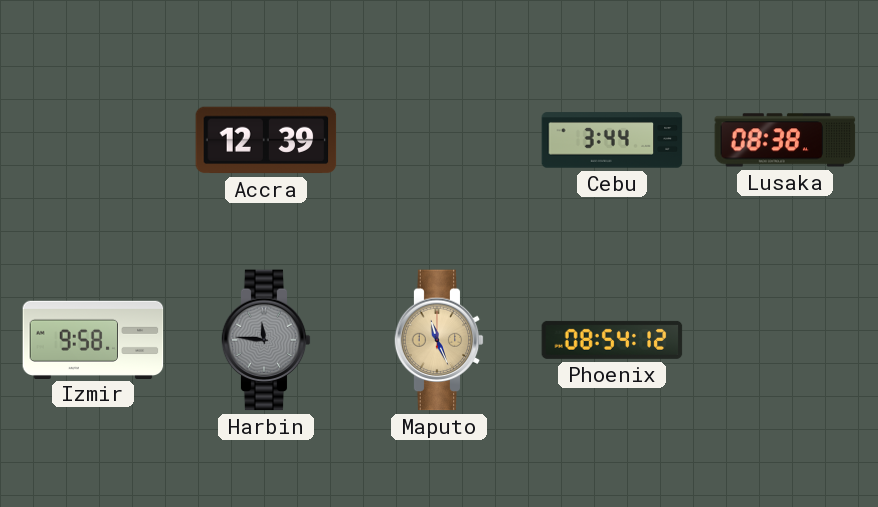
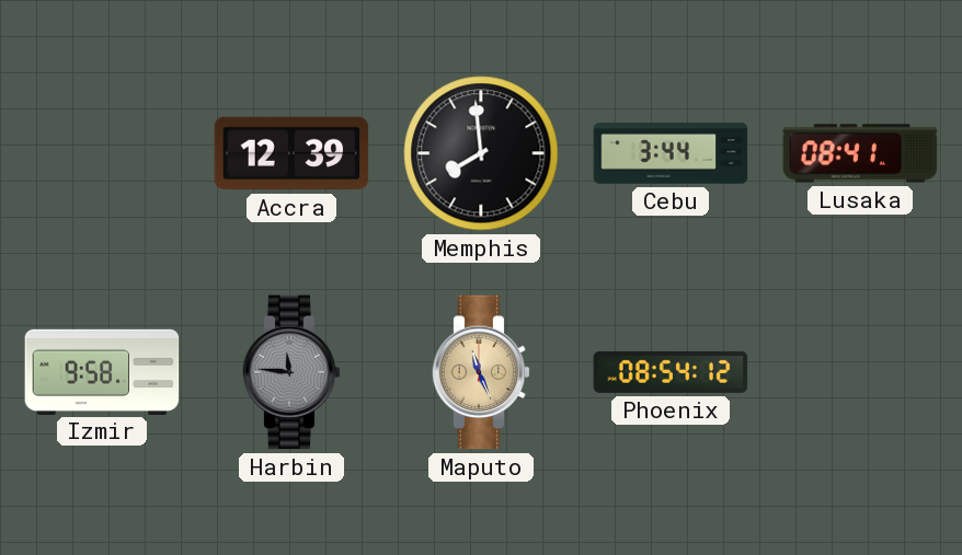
Memphis: none -> 7:59
Lusaka: 08:38 -> 08:41
